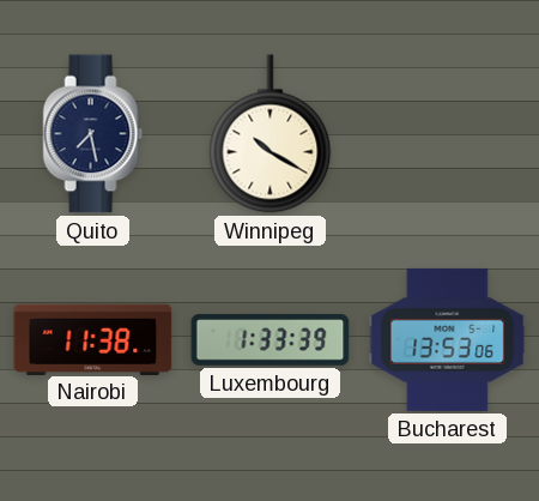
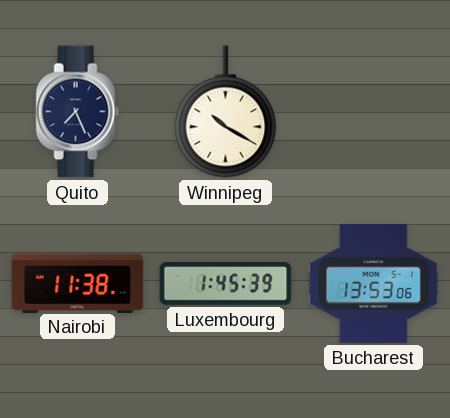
Quito: 7:28 -> 7:26
Luxembourg: 1:33 -> 1:45
